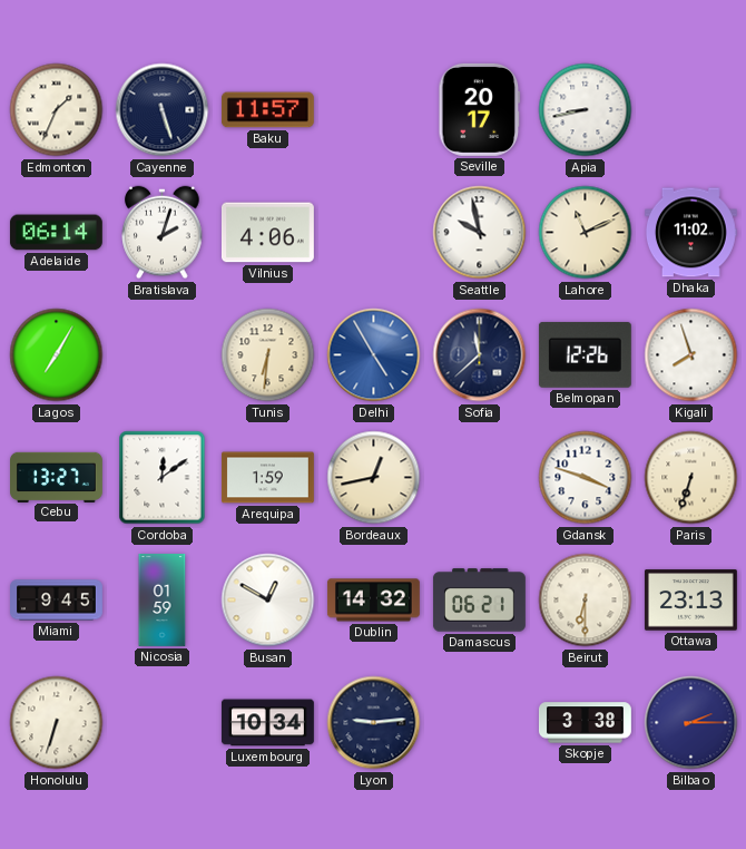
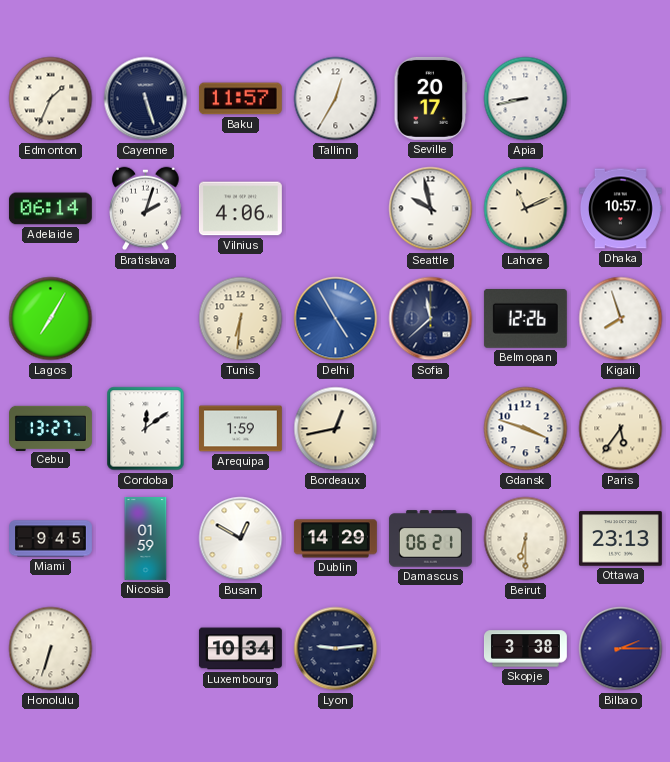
Tallinn: none -> 12:35
Dhaka: 11:02 -> 10:57
Paris: 6:33 -> 5:36
Dublin: 14:32 -> 14:29
